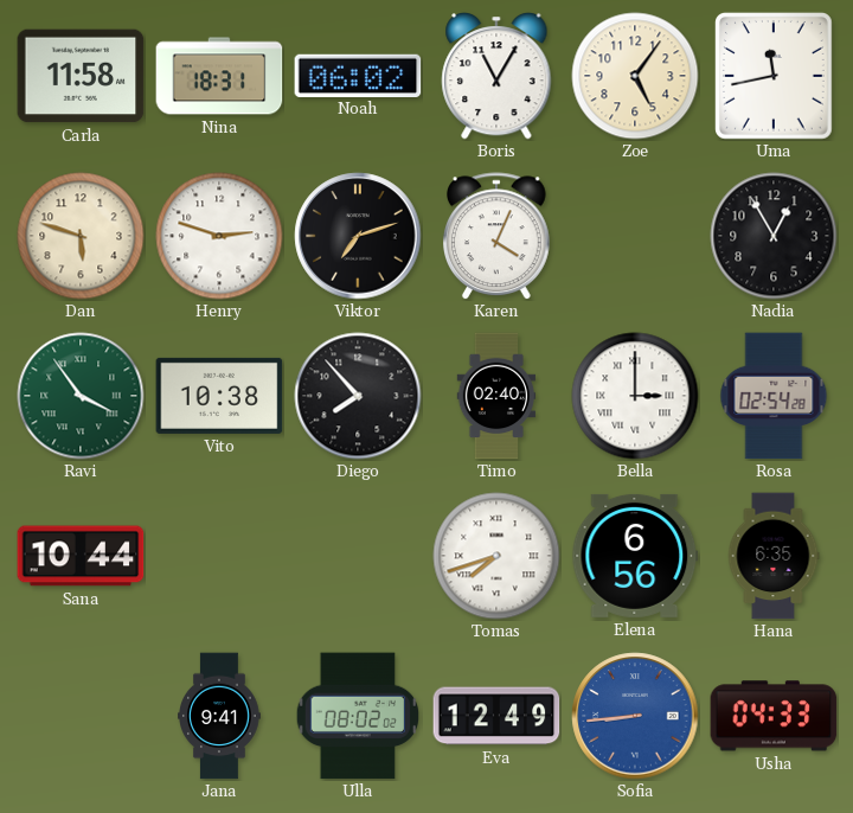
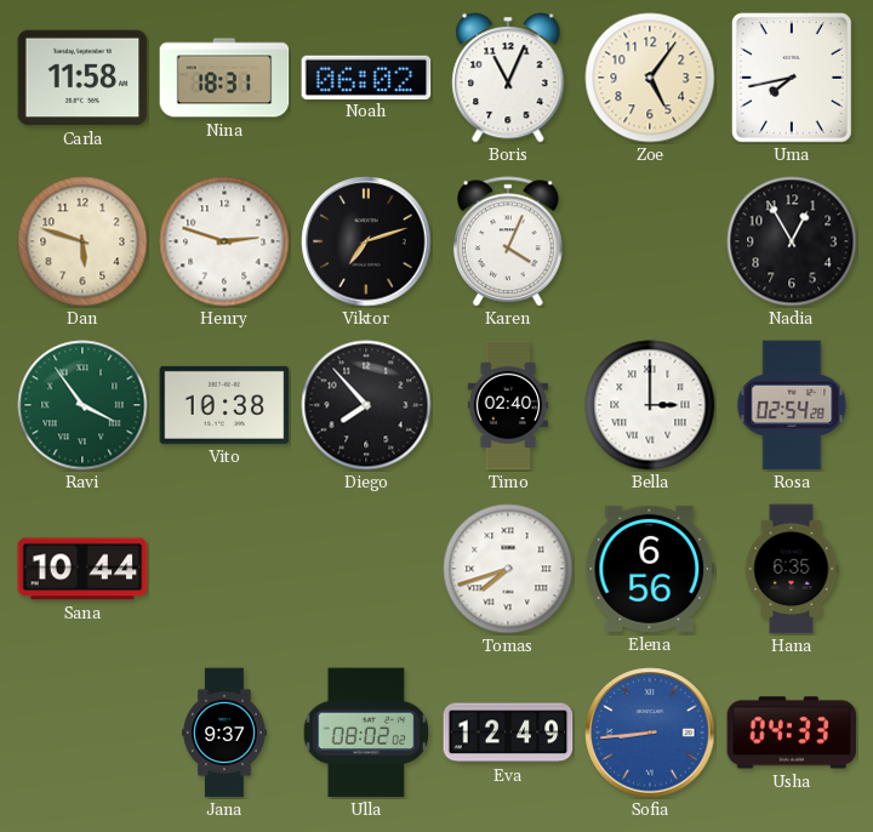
Boris: 11:05 -> 11:04
Uma: 11:43 -> 7:43
Jana: 9:41 -> 9:37
